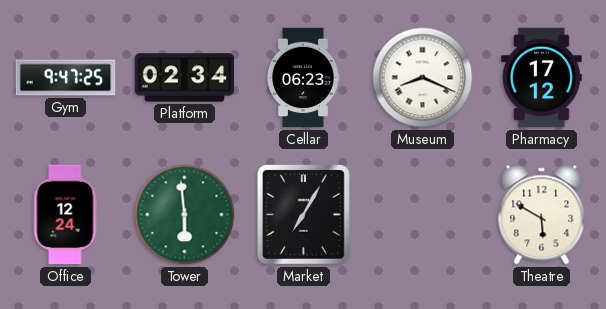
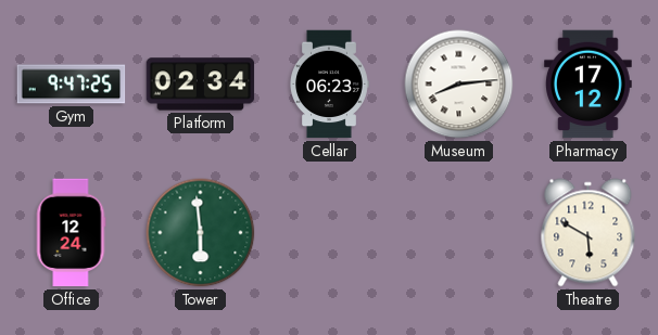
Museum: 8:19 -> 8:14
Market: 7:05 -> none
